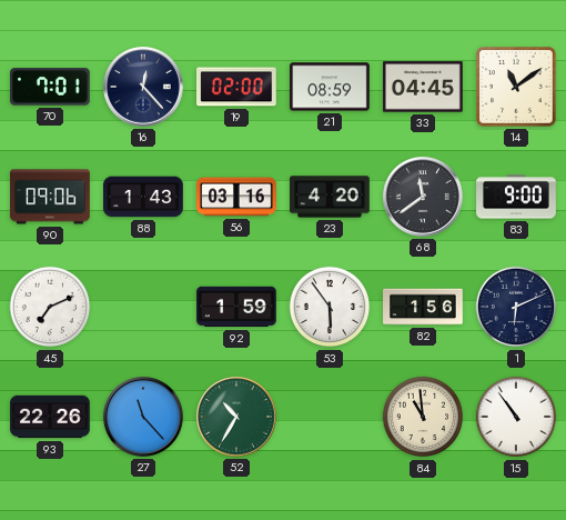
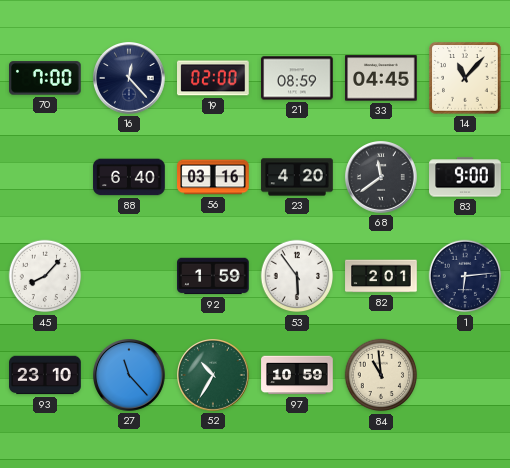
70: 7:01 -> 7:00
14: 11:09 -> 11:07
90: 09:06 -> none
88: 1:43 -> 6:40
45: 7:11 -> 8:07
82: 1:56 -> 2:01
1: 6:11 -> 6:14
93: 22:26 -> 23:10
97: none -> 10:59
15: 10:54 -> none
